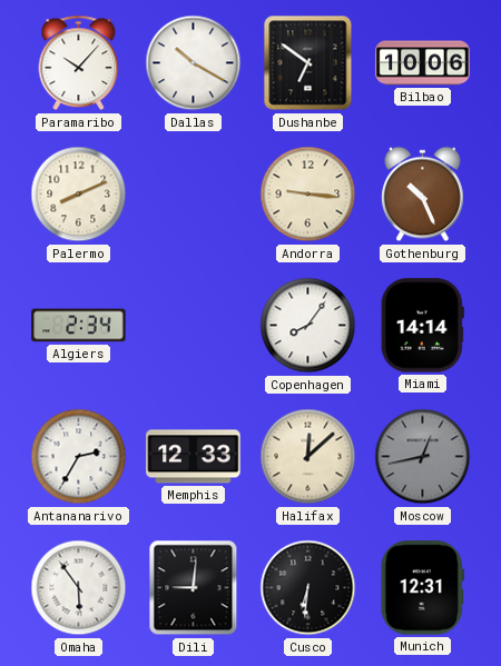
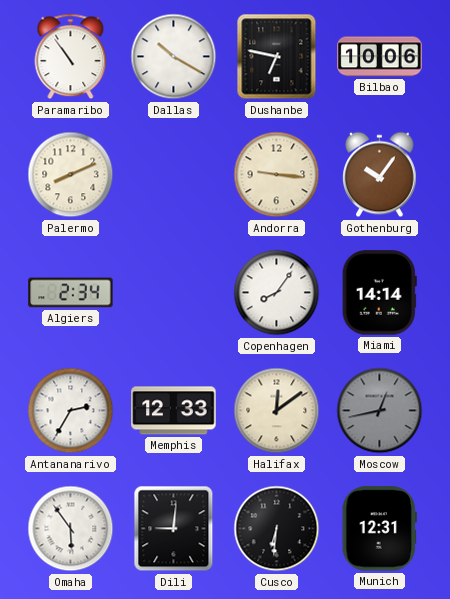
Paramaribo: 10:07 -> 10:54
Dushanbe: 6:51 -> 6:47
Gothenburg: 10:26 -> 10:06
Halifax: 12:08 -> 12:09
